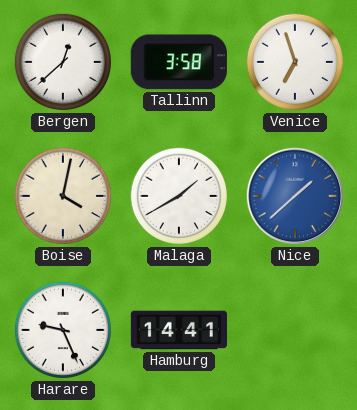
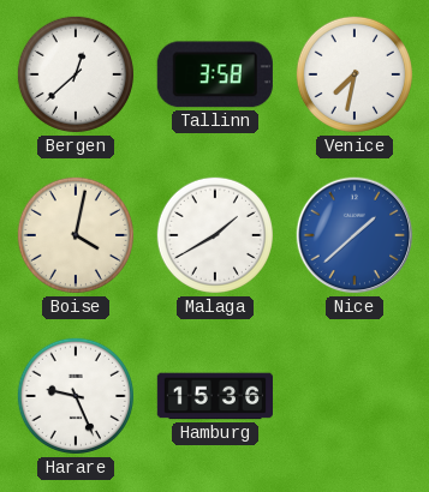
Venice: 6:57 -> 7:32
Hamburg: 14:41 -> 15:36
